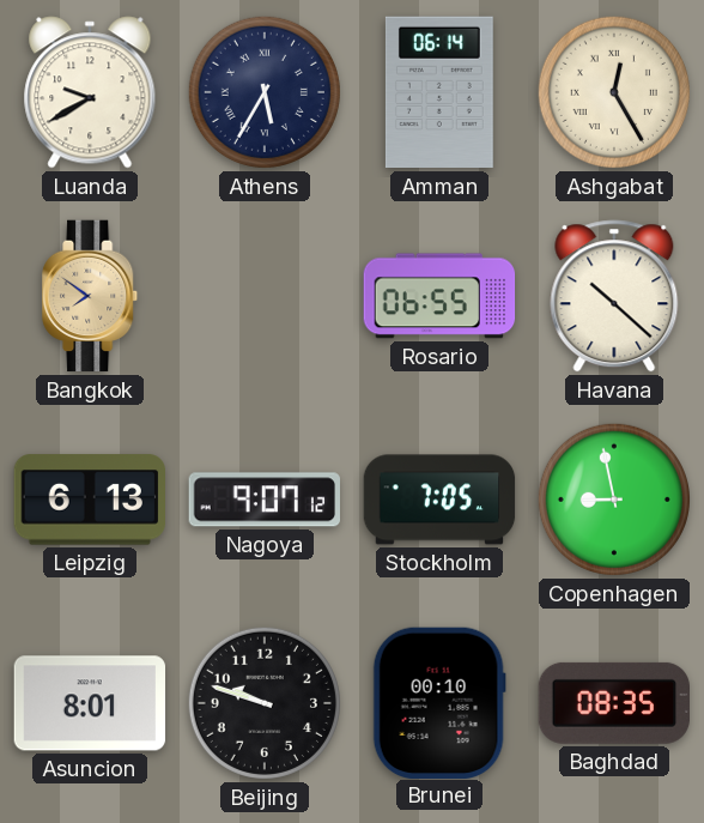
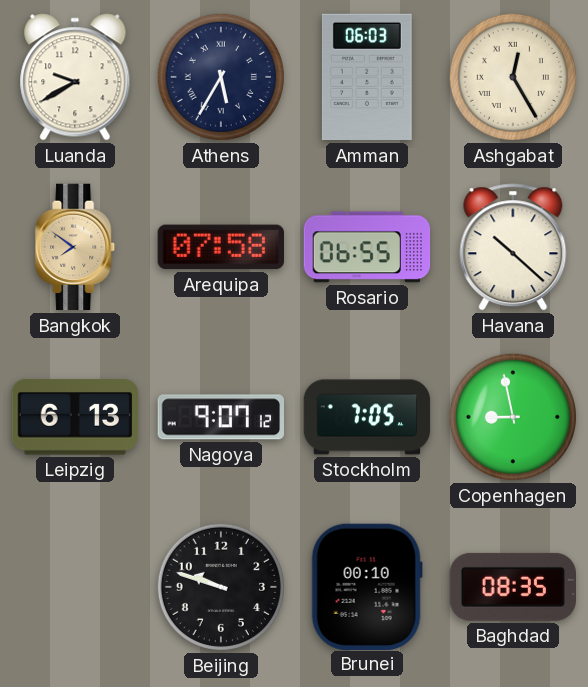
Amman: 06:14 -> 06:03
Arequipa: none -> 07:58
Asuncion: 8:01 -> none
